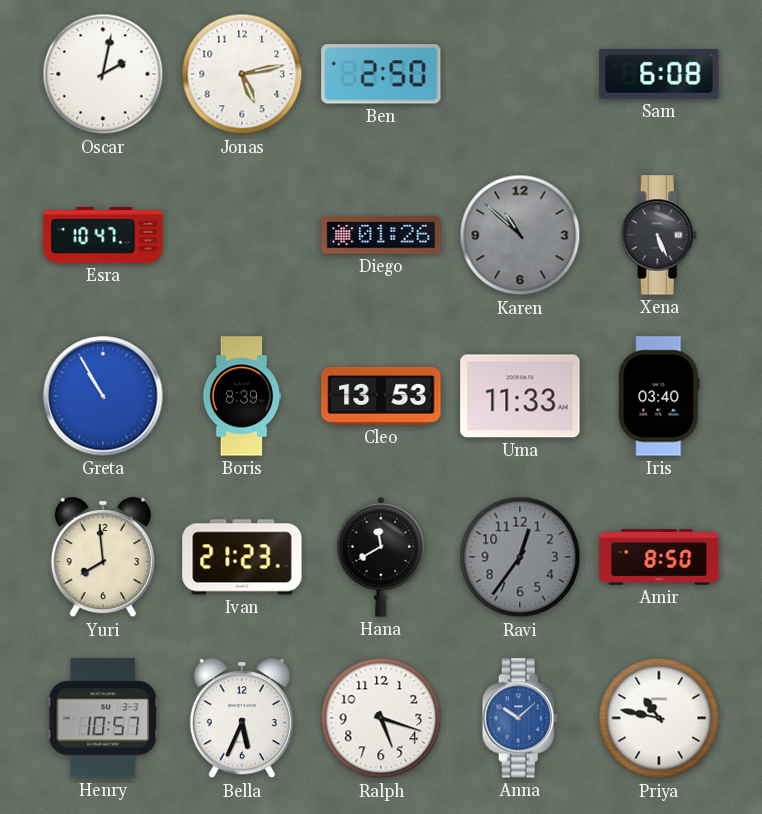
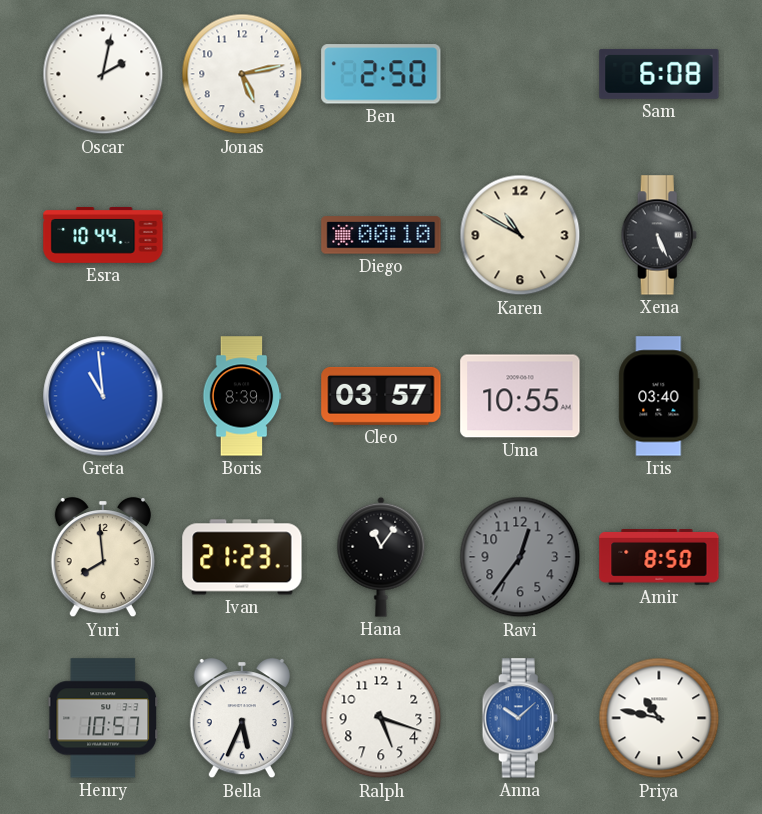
Esra: 10:47 -> 10:44
Diego: 01:26 -> 00:10
Karen: 10:52 -> 10:50
Karen dial: grey -> cream
Greta: 10:55 -> 10:59
Cleo: 13:53 -> 03:57
Uma: 11:33 -> 10:55
Hana: 11:40 -> 11:06
